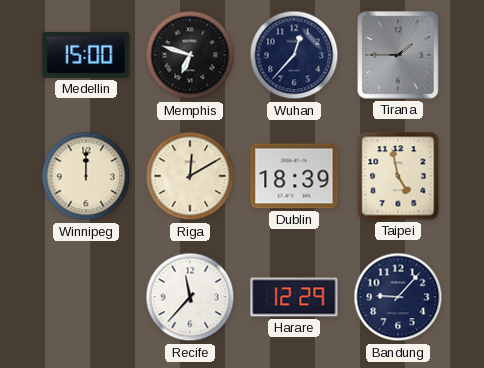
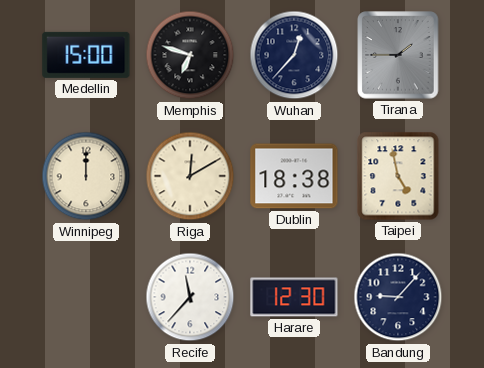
Dublin: 18:39 -> 18:38
Harare: 12:29 -> 12:30
